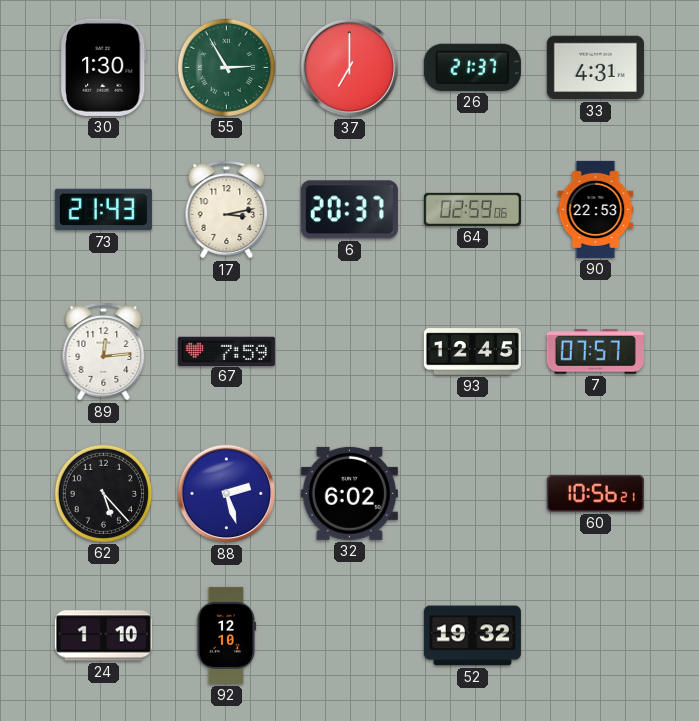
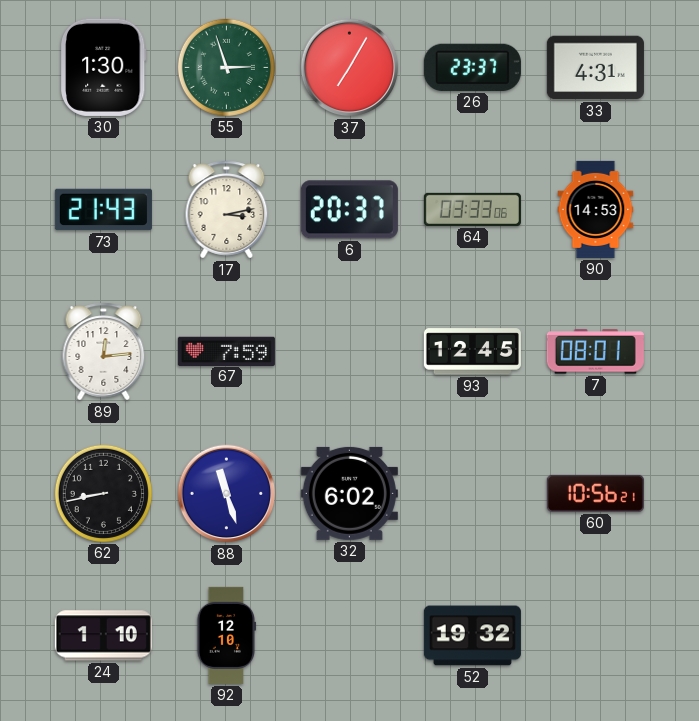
55: 2:55 -> 2:57
37: 7:00 -> 7:05
26: 21:37 -> 23:37
64: 02:59 -> 03:33
90: 22:53 -> 14:53
7: 07:57 -> 08:01
62: 5:23 -> 8:43
88: 2:27 -> 11:27
